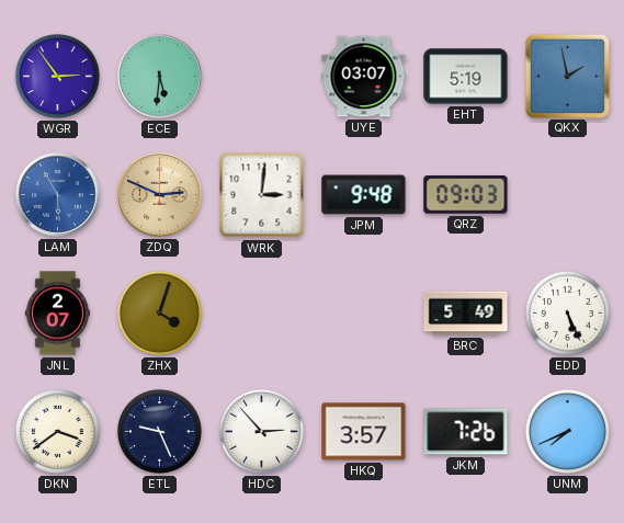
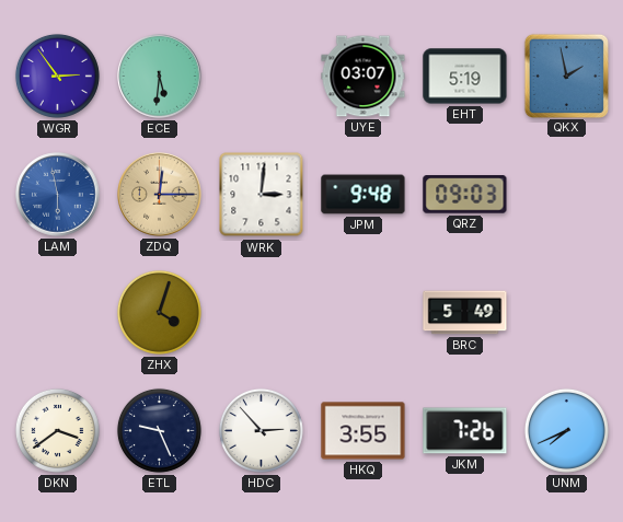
LAM: 5:55 -> 5:58
ZDQ: 2:49 -> 12:15
JNL: 2:07 -> none
EDD: 5:26 -> none
HKQ: 3:57 -> 3:55
